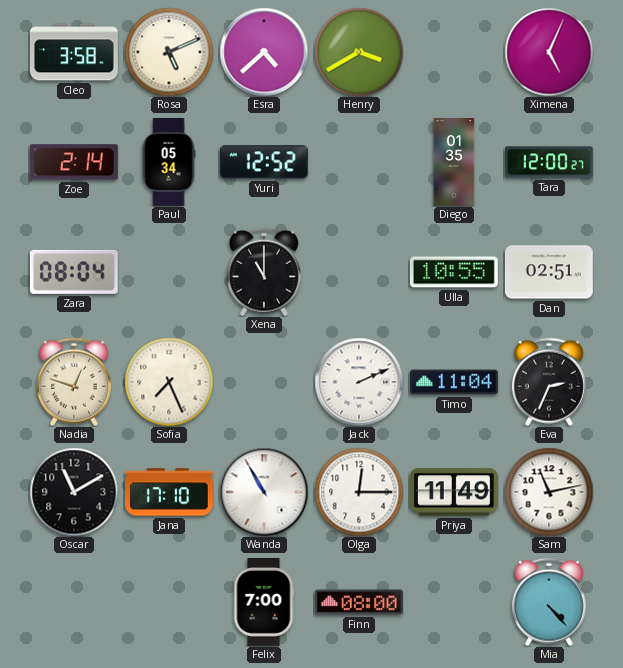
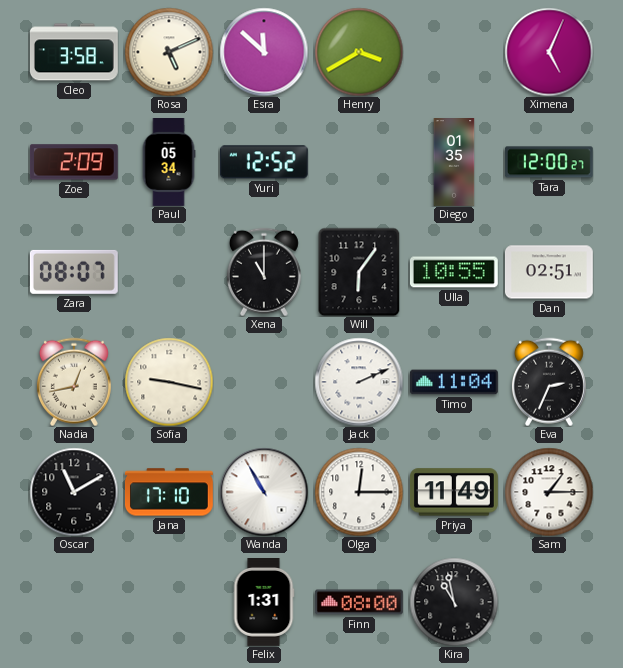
Esra: 4:38 -> 11:52
Zoe: 2:14 -> 2:09
Zara: 08:04 -> 08:07
Will: none -> 6:06
Nadia: 12:48 -> 12:43
Sofia: 7:26 -> 9:17
Sam: 11:13 -> 1:15
Felix: 7:00 -> 1:31
Kira: none -> 10:58
Mia: 4:23 -> none
